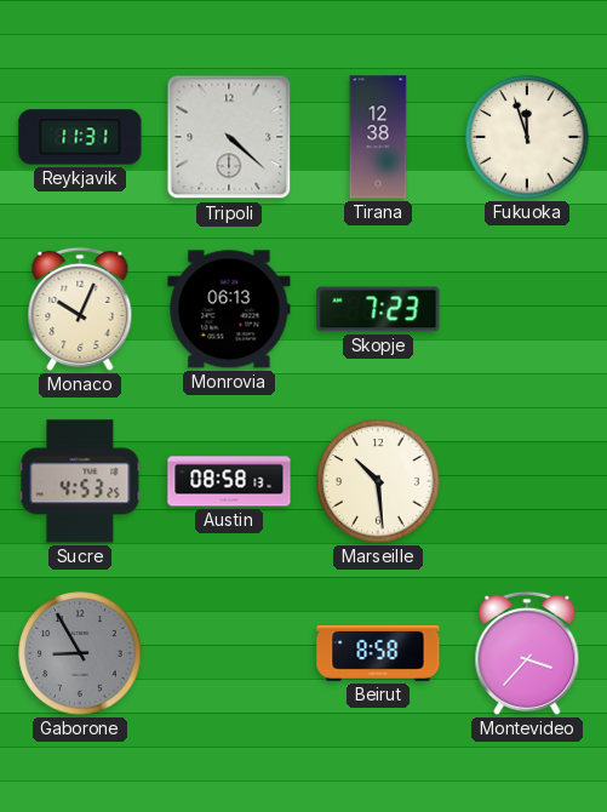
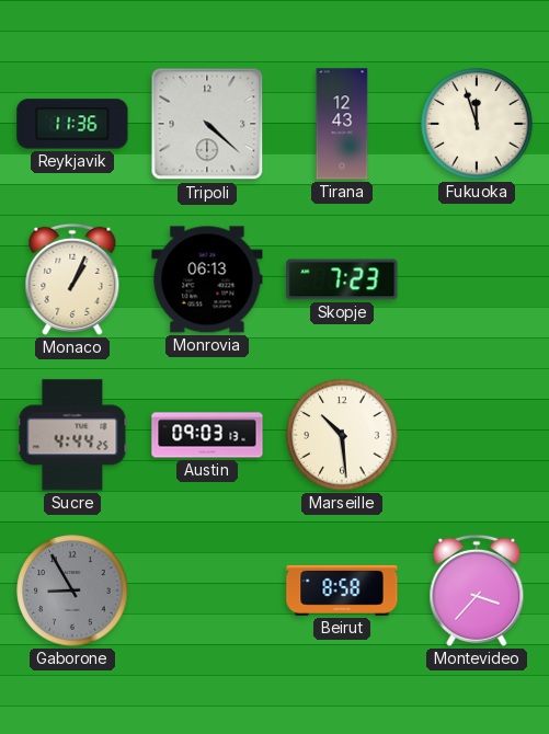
Reykjavik: 11:31 -> 11:36
Tirana: 12:38 -> 12:43
Monaco: 10:04 -> 1:04
Sucre: 4:53 -> 4:44
Austin: 08:58 -> 09:03
